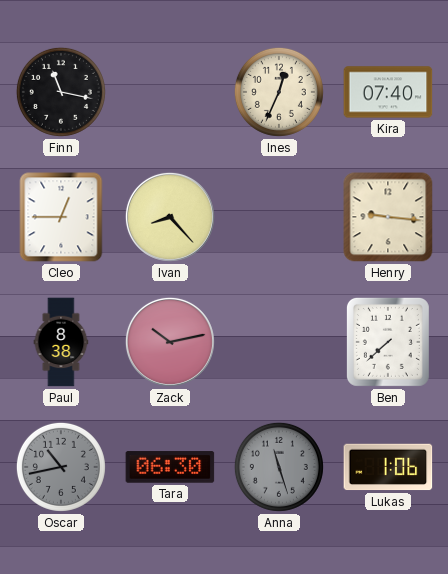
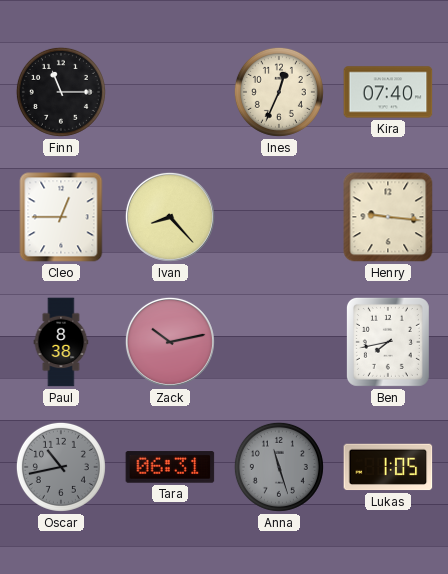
Finn: 11:17 -> 11:15
Ben: 7:38 -> 7:43
Tara: 06:30 -> 06:31
Lukas: 1:06 -> 1:05
